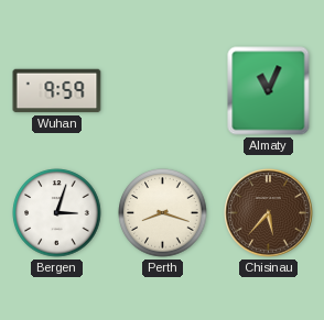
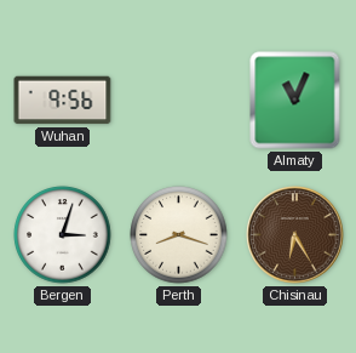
Wuhan: 9:59 -> 9:56
Chisinau: 5:37 -> 6:25
